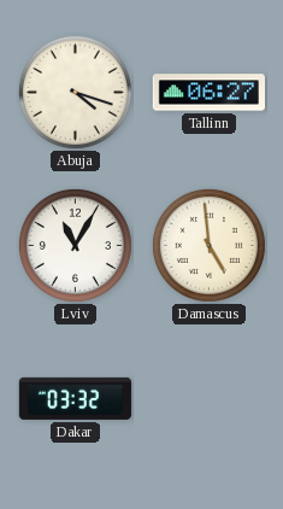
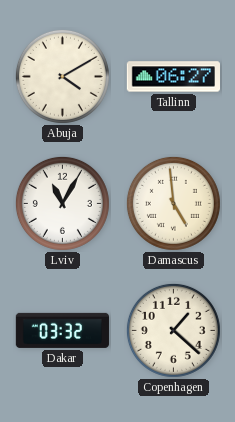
Abuja: 4:18 -> 4:10
Copenhagen: none -> 1:22
